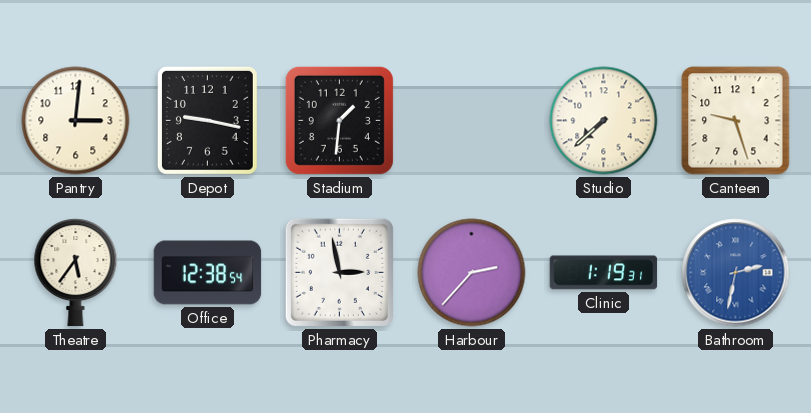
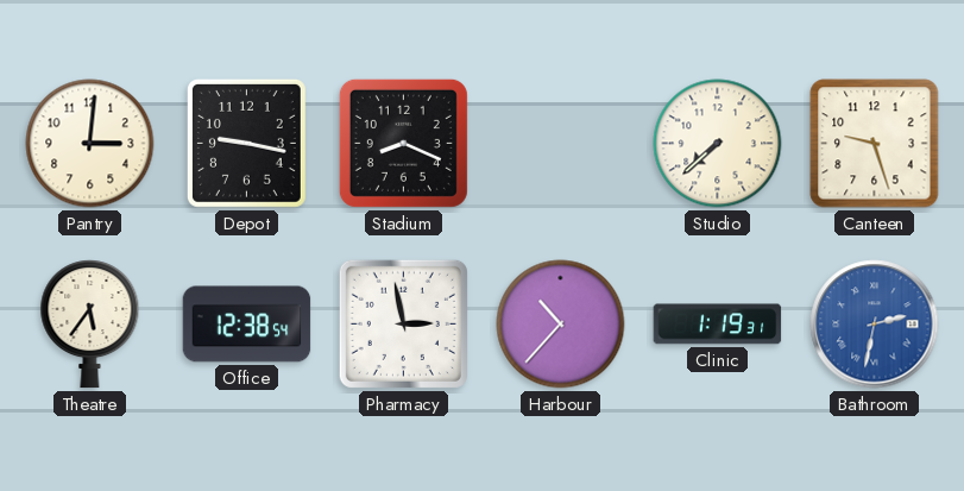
Stadium: 1:31 -> 8:19
Harbour: 2:37 -> 10:37
